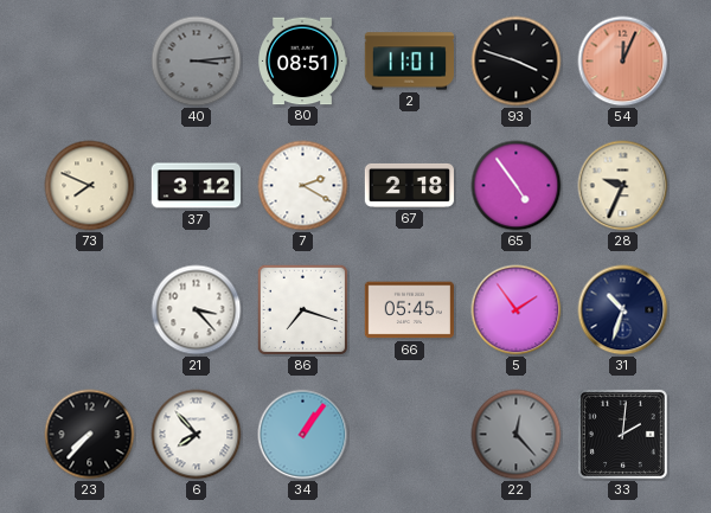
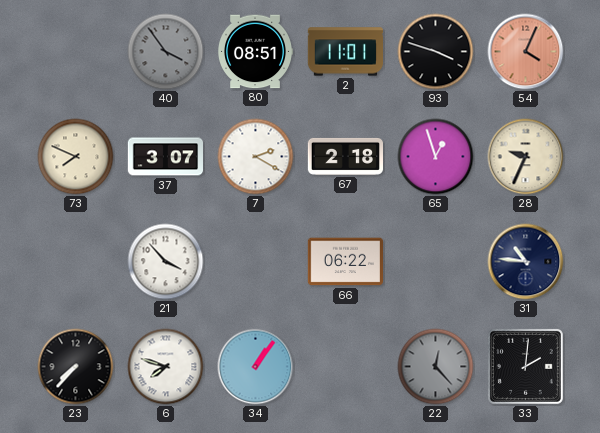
40: 3:14 -> 3:54
54: 12:04 -> 4:04
37: 3:12 -> 3:07
65: 4:54 -> 12:57
21: 3:23 -> 3:53
86: 7:18 -> none
66: 05:45 -> 06:22
5: 1:54 -> none
31: 10:33 -> 10:46
6: 7:53 -> 7:48
